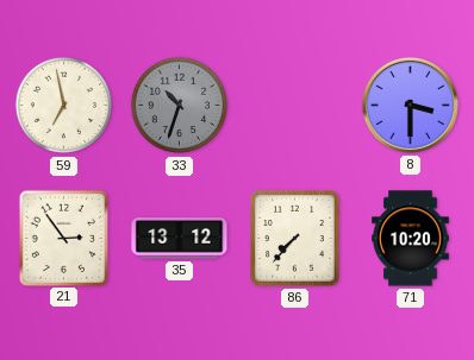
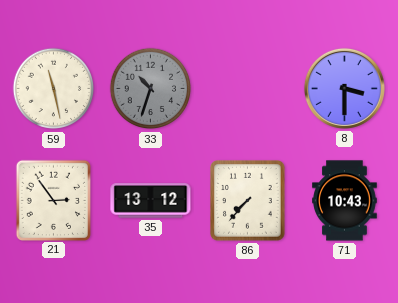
59: 6:58 -> 11:28
71: 10:20 -> 10:43
